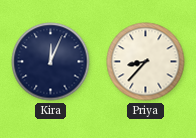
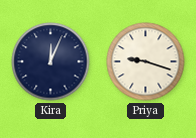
Priya: 8:37 -> 9:18
